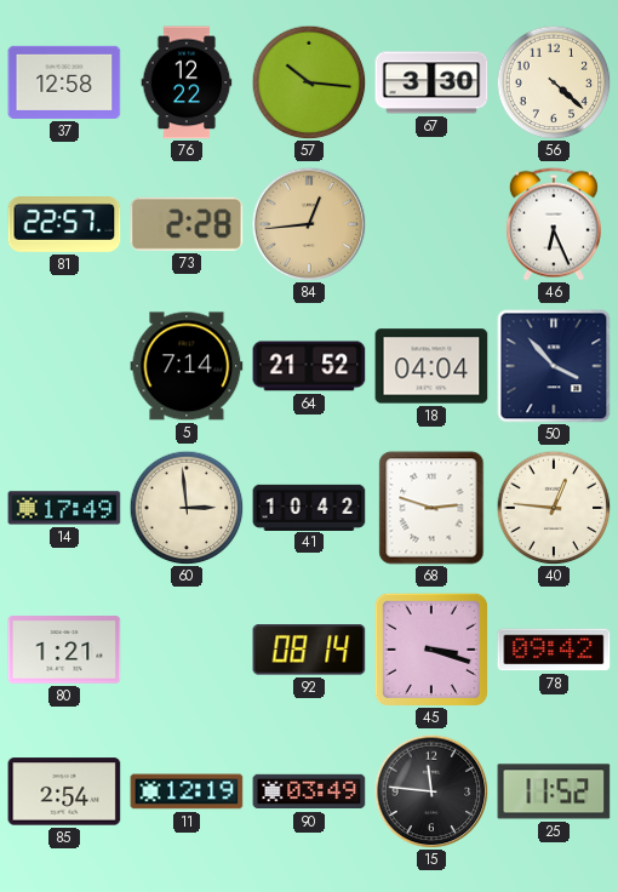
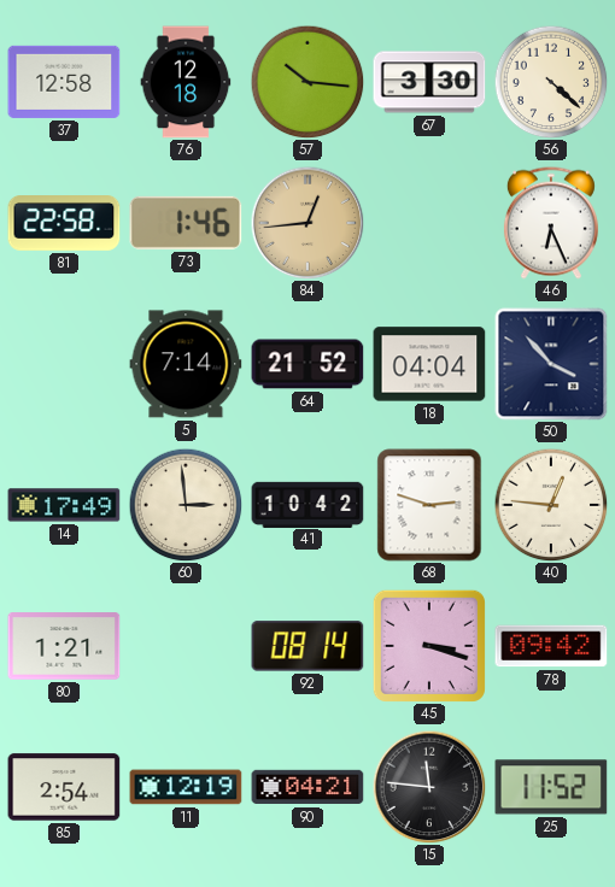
76: 12:22 -> 12:18
81: 22:57 -> 22:58
73: 2:28 -> 1:46
90: 03:49 -> 04:21
